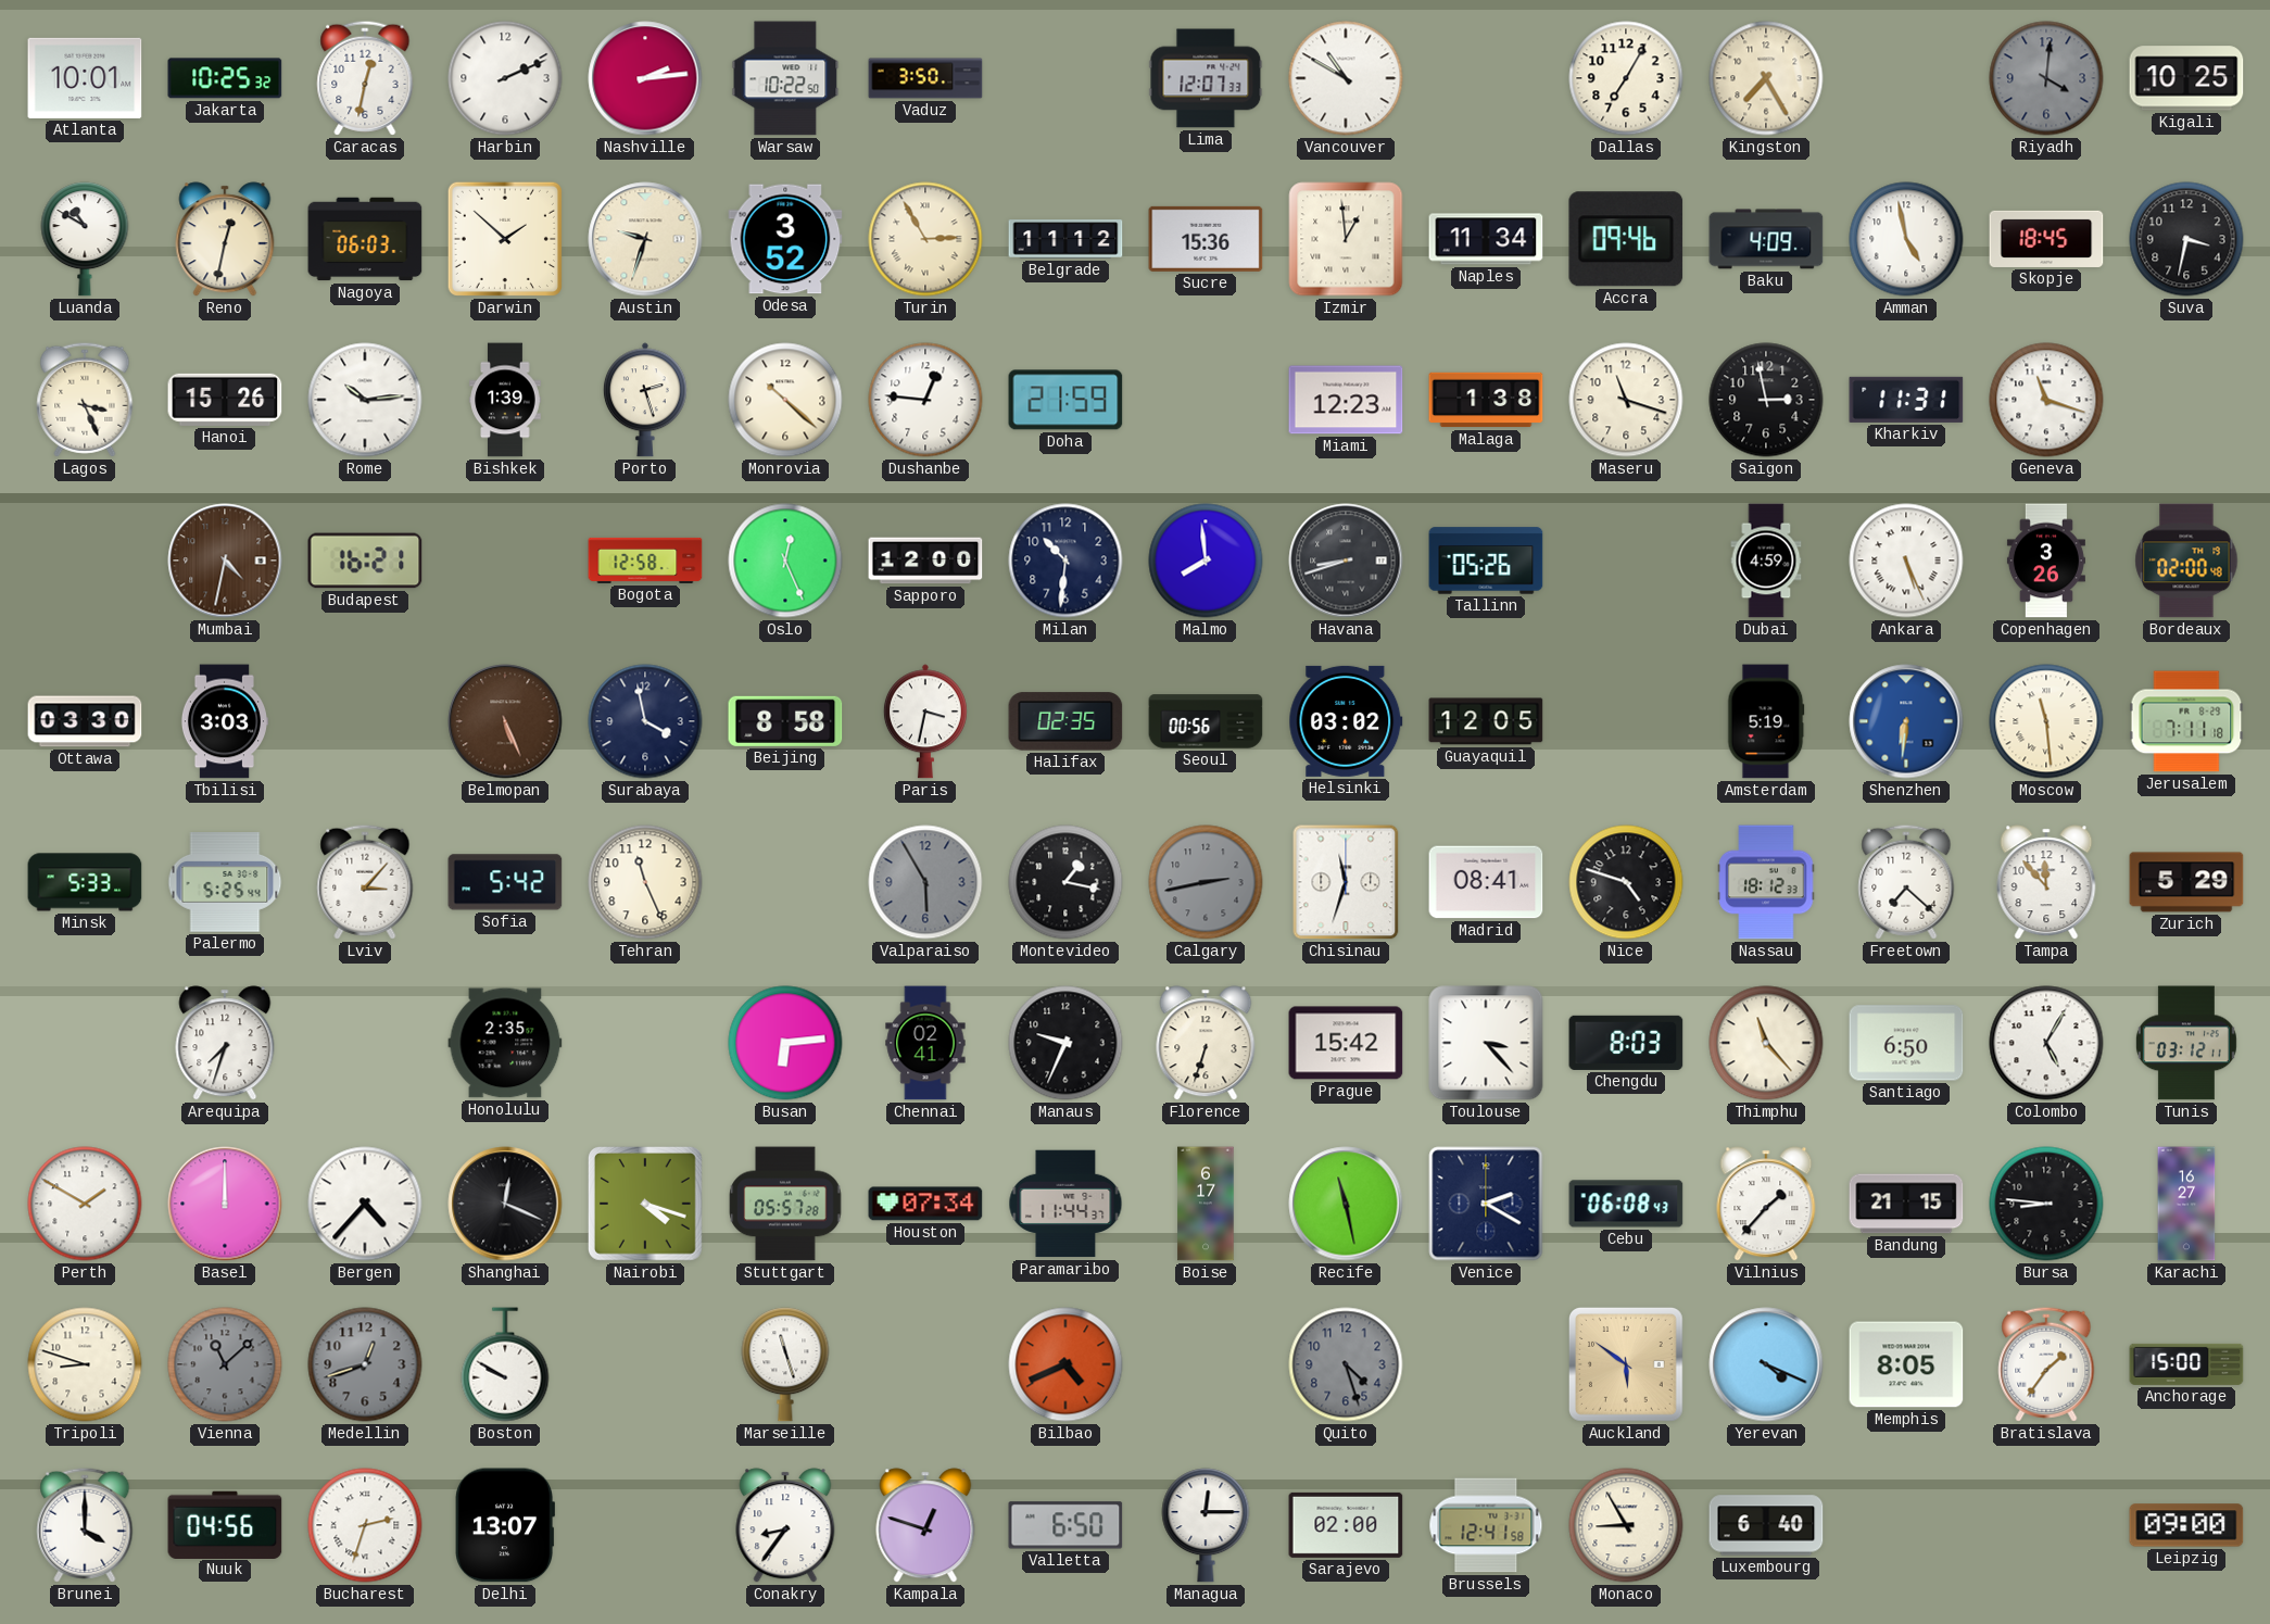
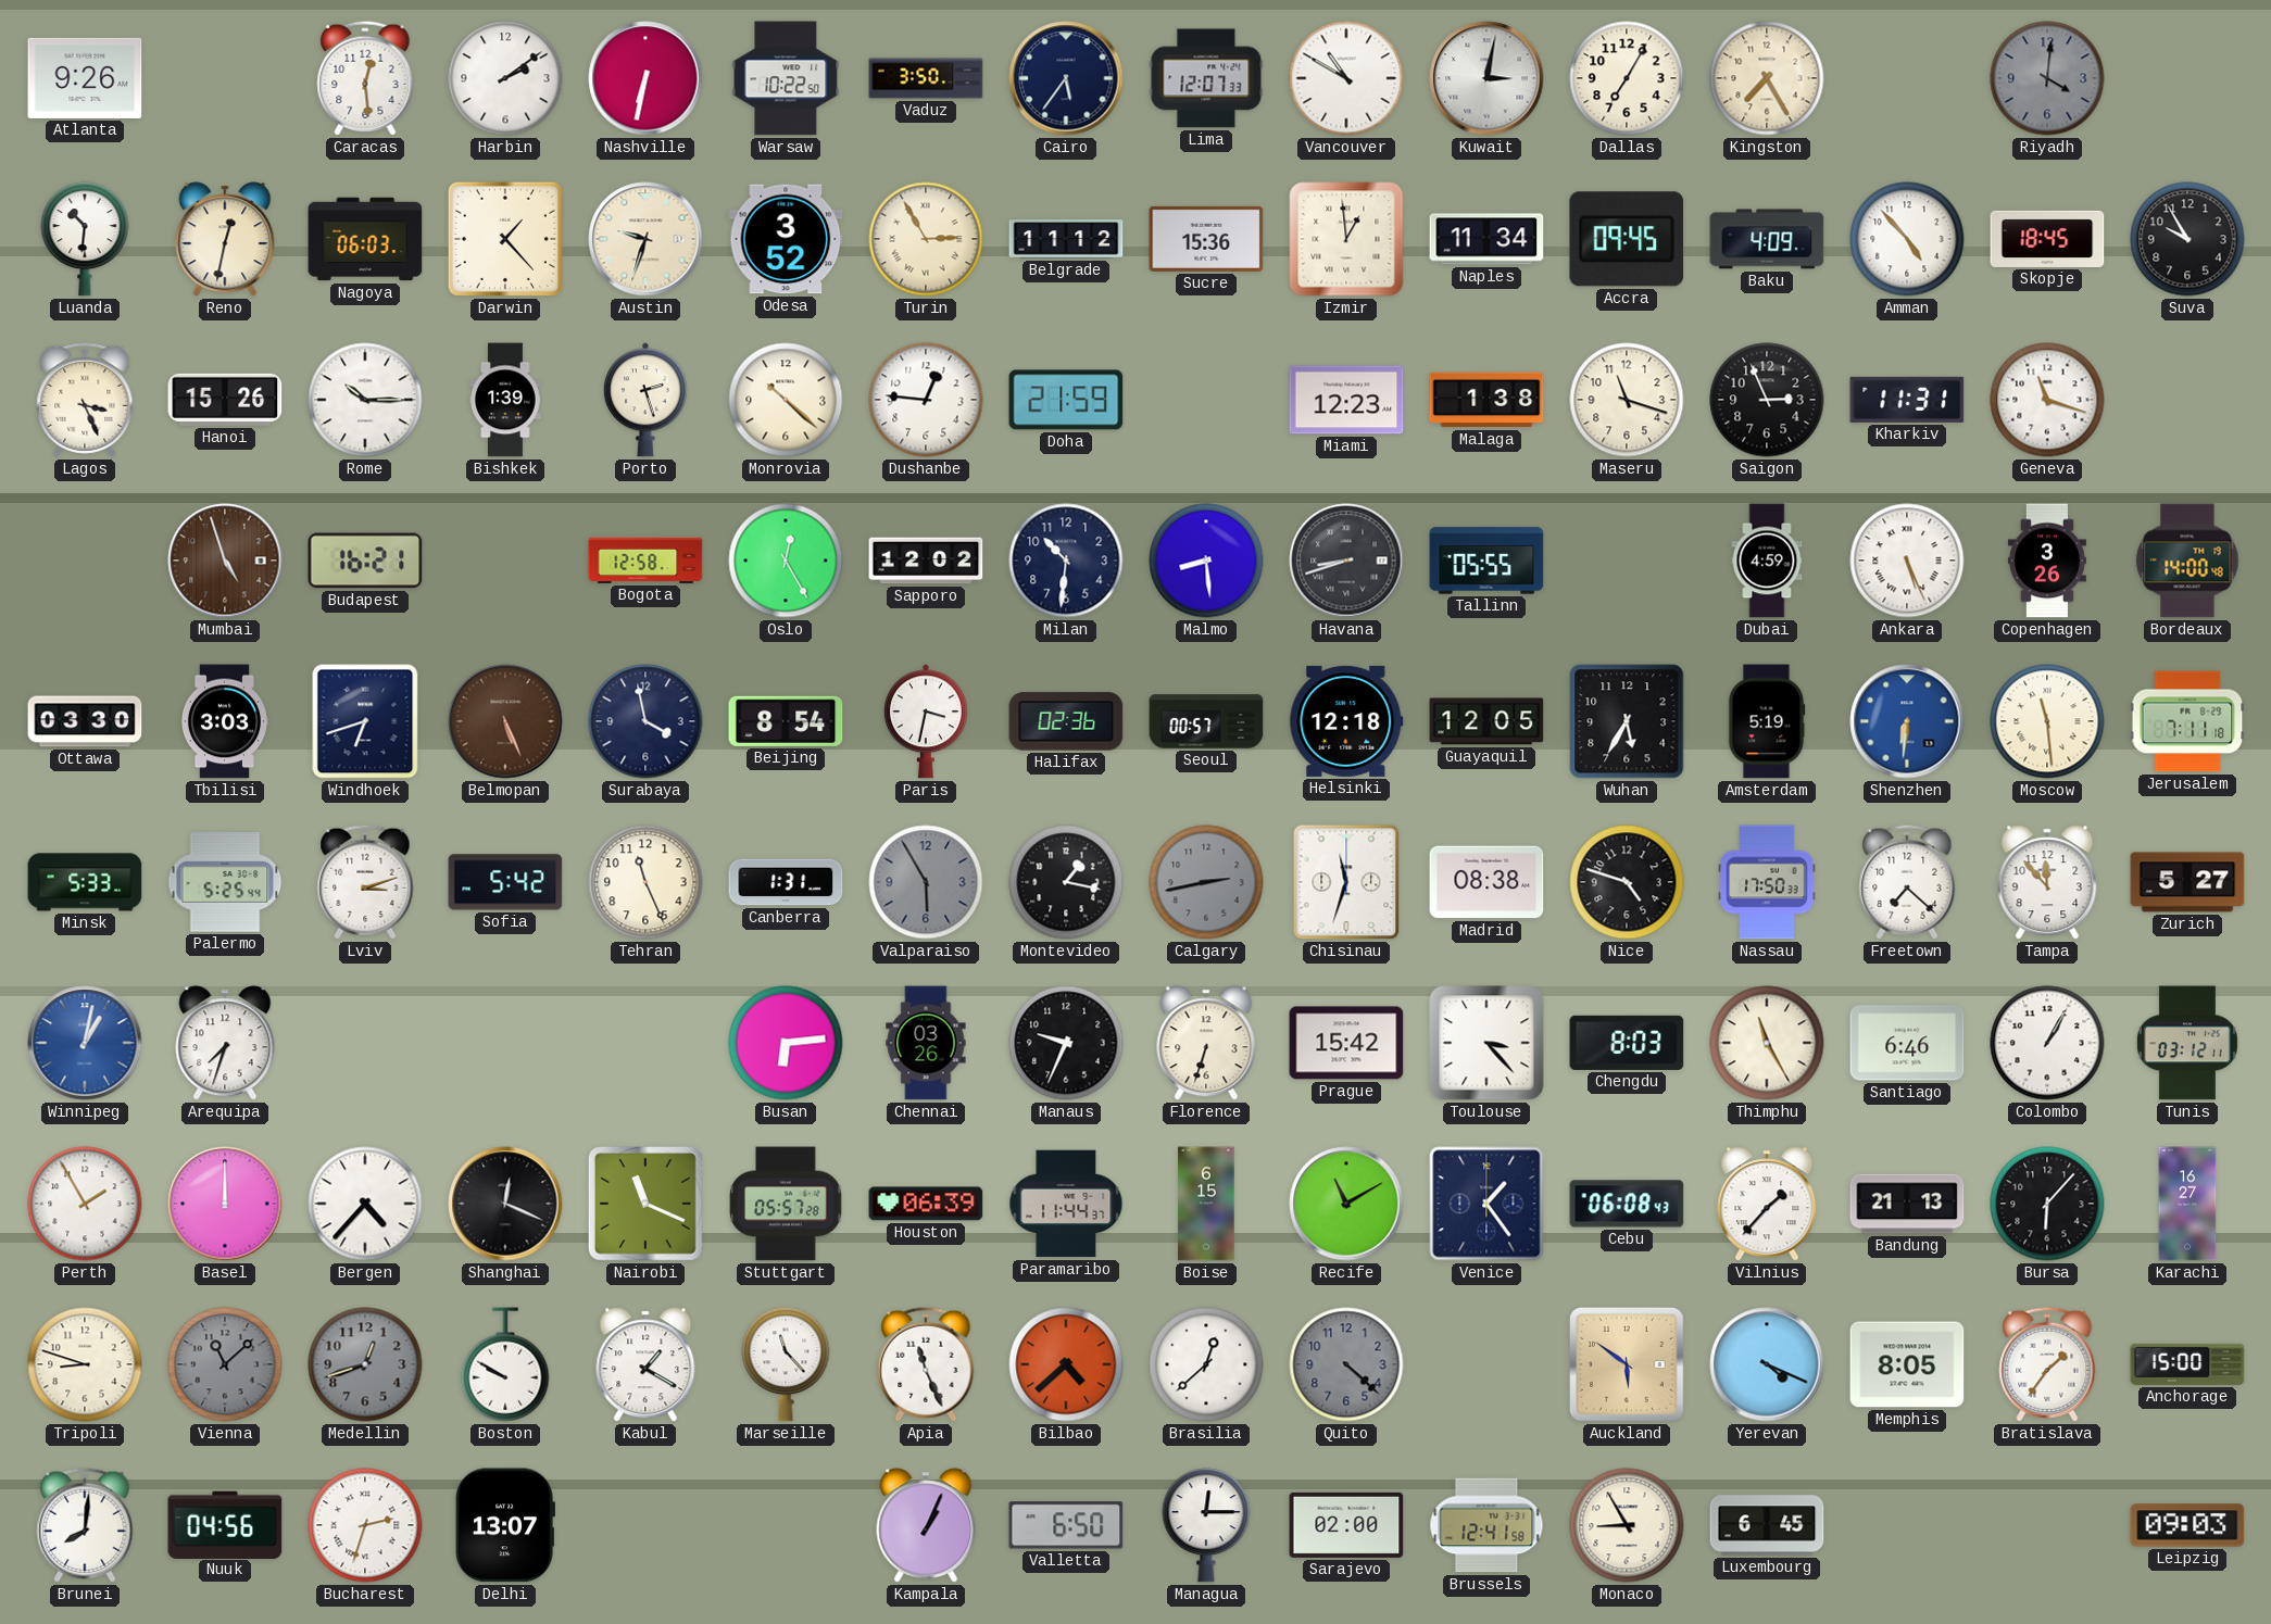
Atlanta: 10:01 -> 9:26
Jakarta: 10:25 -> none
Caracas: 12:32 -> 12:29
Harbin: 2:11 -> 2:09
Nashville: 2:14 -> 6:32
Cairo: none -> 5:36
Kuwait: none -> 3:02
Kigali: 10:25 -> none
Luanda: 10:50 -> 10:31
Darwin: 1:52 -> 1:23
Accra: 09:46 -> 09:45
Amman: 4:58 -> 4:53
Suva: 3:32 -> 9:55
Rome: 10:14 -> 10:15
Saigon: 2:58 -> 2:56
Mumbai: 4:32 -> 4:57
Oslo: 12:26 -> 12:25
Sapporo: 12:00 -> 12:02
Malmo: 7:59 -> 8:29
Tallinn: 05:26 -> 05:55
Bordeaux: 02:00 -> 14:00
Windhoek: none -> 6:42
Beijing: 8:58 -> 8:54
Halifax: 02:35 -> 02:36
Seoul: 00:56 -> 00:57
Helsinki: 03:02 -> 12:18
Wuhan: none -> 5:35
Lviv: 3:07 -> 3:12
Canberra: none -> 1:31
Madrid: 08:41 -> 08:38
Nassau: 18:12 -> 17:50
Zurich: 5:29 -> 5:27
Winnipeg: none -> 1:02
Honolulu: 2:35 -> none
Chennai: 02:41 -> 03:26
Thimphu: 11:23 -> 11:25
Santiago: 6:50 -> 6:46
Colombo: 5:05 -> 1:05
Perth: 1:50 -> 1:55
Nairobi: 4:18 -> 11:19
Houston: 07:34 -> 06:39
Boise: 6:17 -> 6:15
Recife: 11:28 -> 11:10
Venice: 2:20 -> 1:24
Bandung: 21:15 -> 21:13
Bursa: 8:46 -> 6:07
Kabul: none -> 1:20
Marseille: 11:27 -> 11:23
Apia: none -> 11:26
Bilbao: 4:41 -> 4:38
Brasilia: none -> 12:38
Quito: 4:27 -> 4:22
Brunei: 4:00 -> 8:01
Conakry: 8:36 -> none
Kampala: 12:48 -> 1:04
Luxembourg: 6:40 -> 6:45
Leipzig: 09:00 -> 09:03
